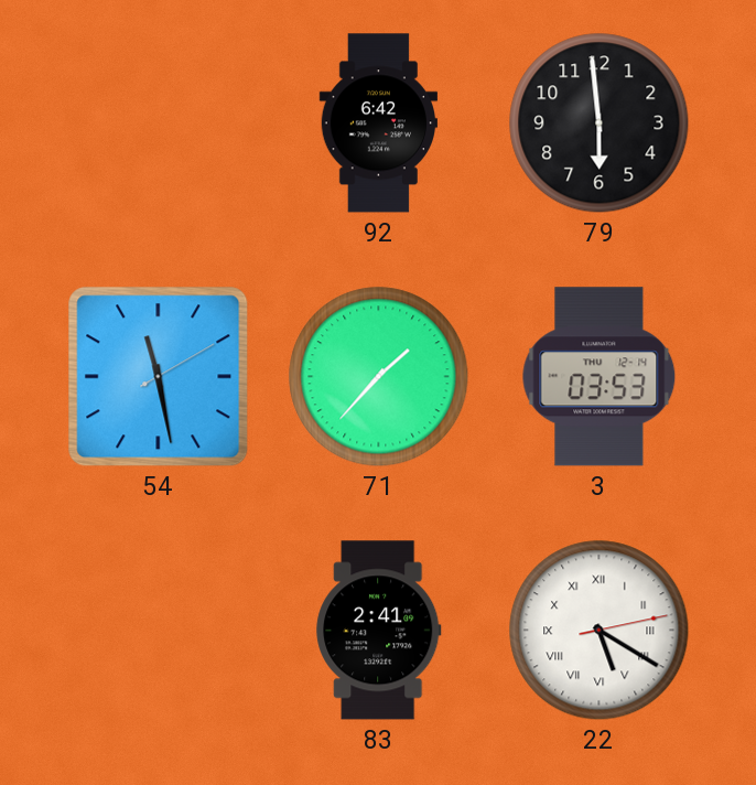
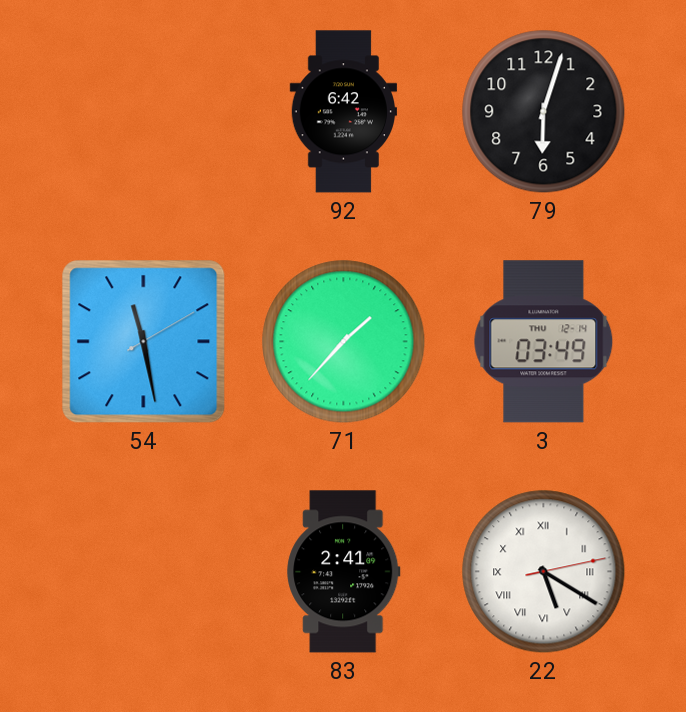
79: 5:59 -> 6:03
3: 03:53 -> 03:49
